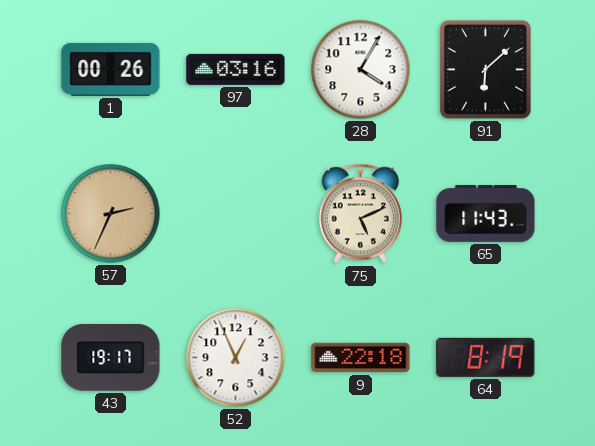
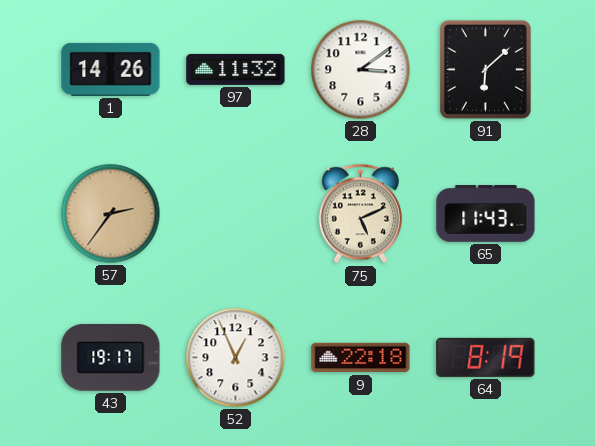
1: 00:26 -> 14:26
97: 03:16 -> 11:32
28: 4:05 -> 3:09
57: 2:34 -> 2:36
